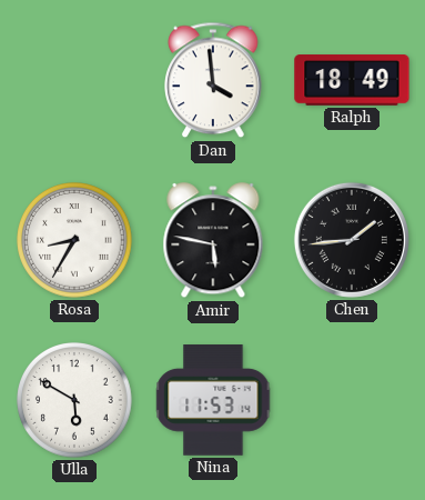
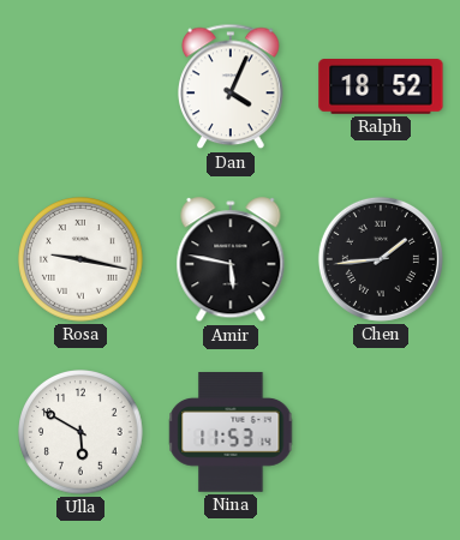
Dan: 3:59 -> 4:04
Ralph: 18:49 -> 18:52
Rosa: 8:35 -> 9:17
